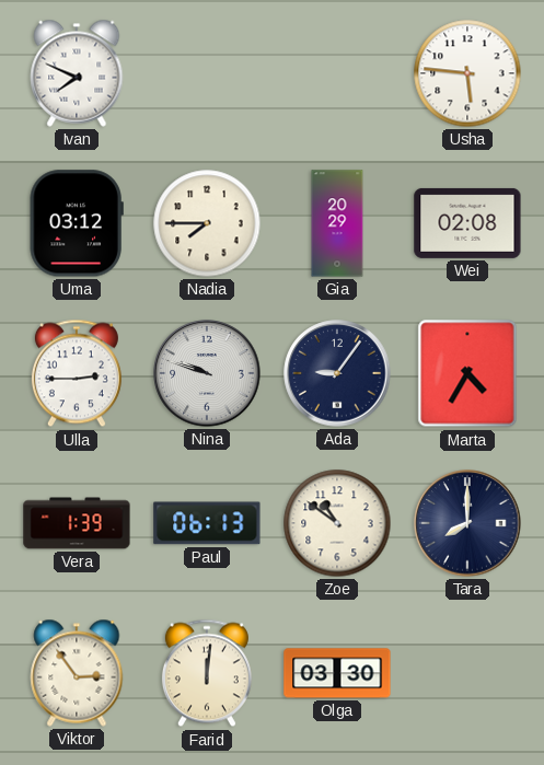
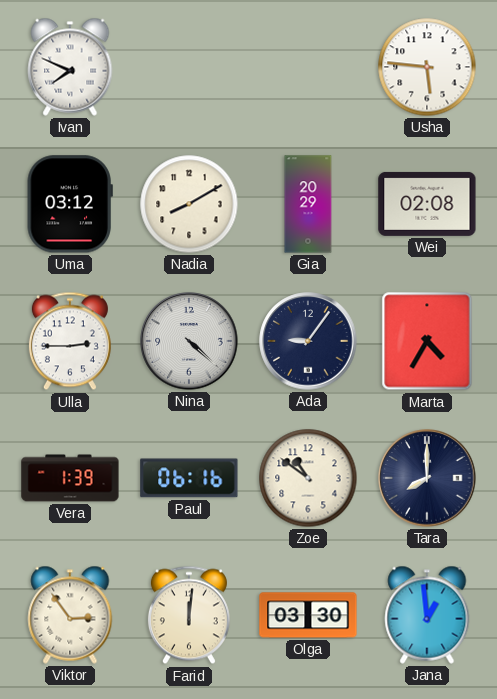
Nadia: 7:45 -> 8:10
Nina: 9:48 -> 4:22
Paul: 06:13 -> 06:16
Jana: none -> 12:59
